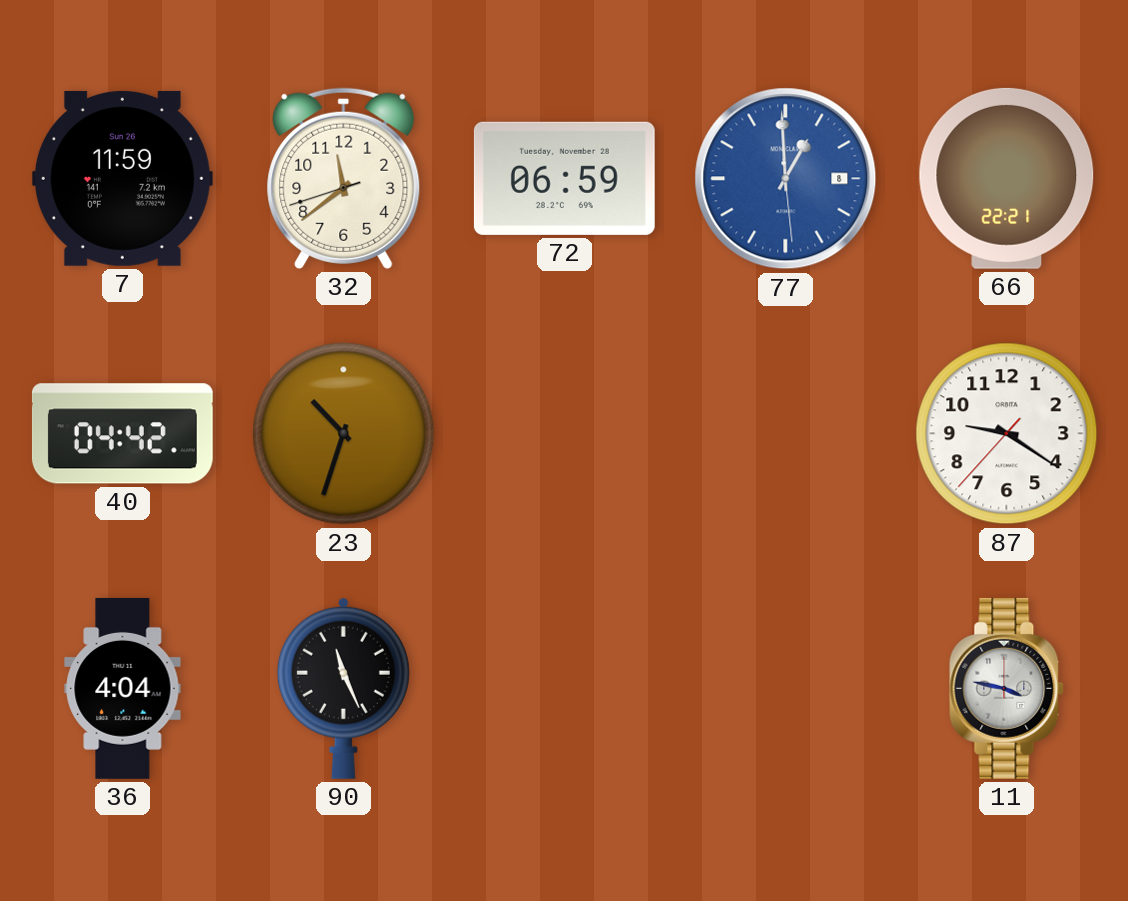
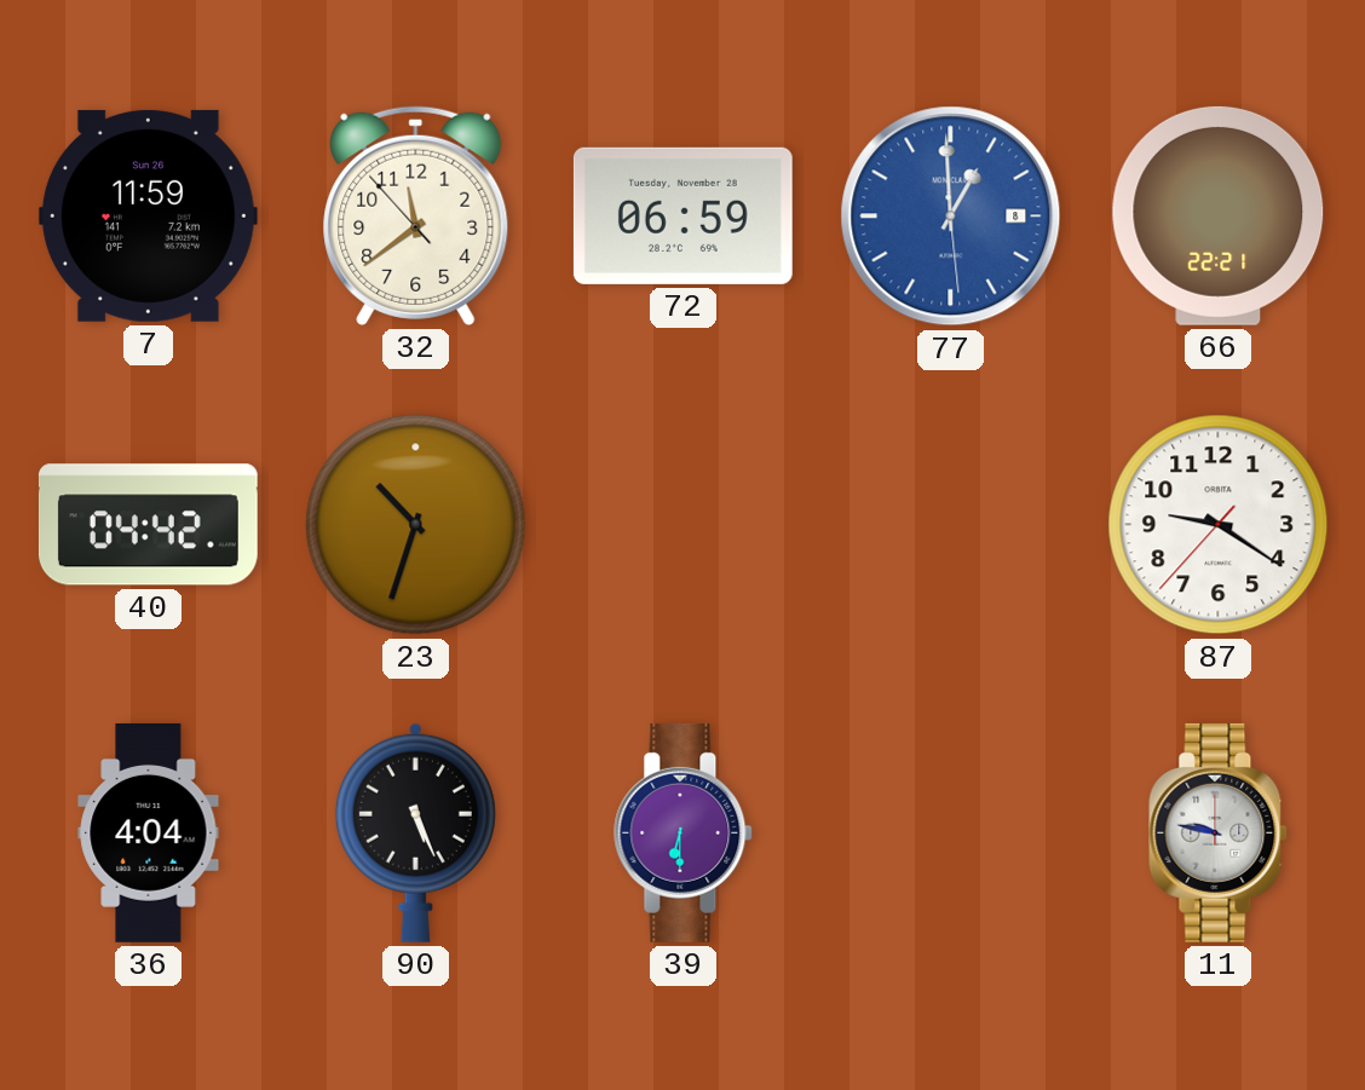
32: 11:38:42 -> 11:38:53
90: 11:26 -> 5:26
39: none -> 6:30
11: 3:47 -> 9:47
